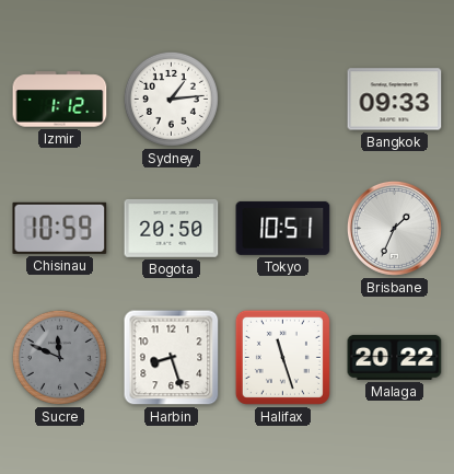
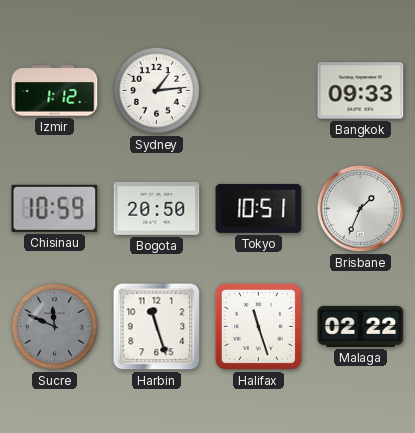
Harbin: 8:27 -> 11:27
Malaga: 20:22 -> 02:22
